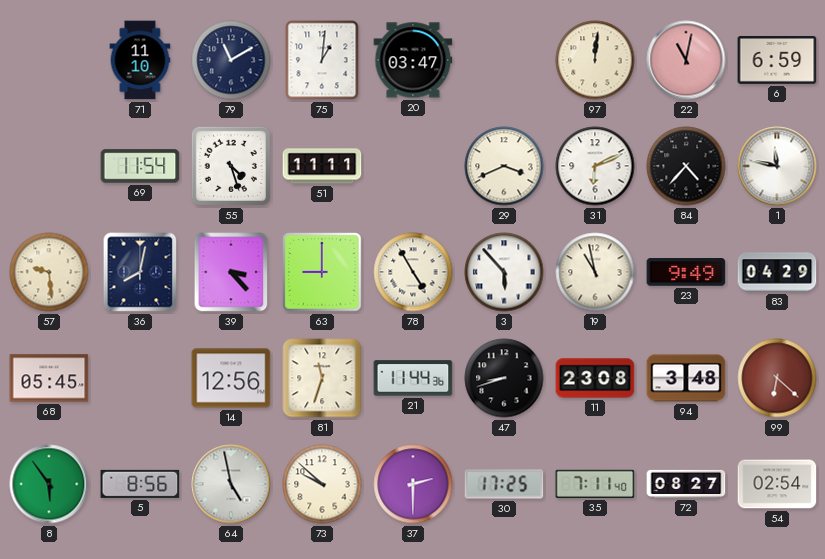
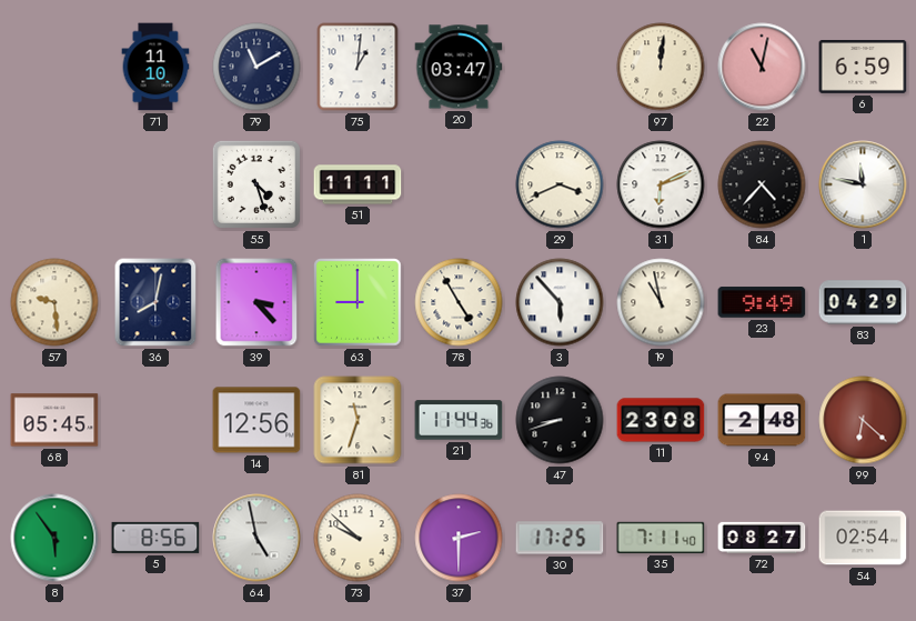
69: 11:54 -> none
94: 3:48 -> 2:48
